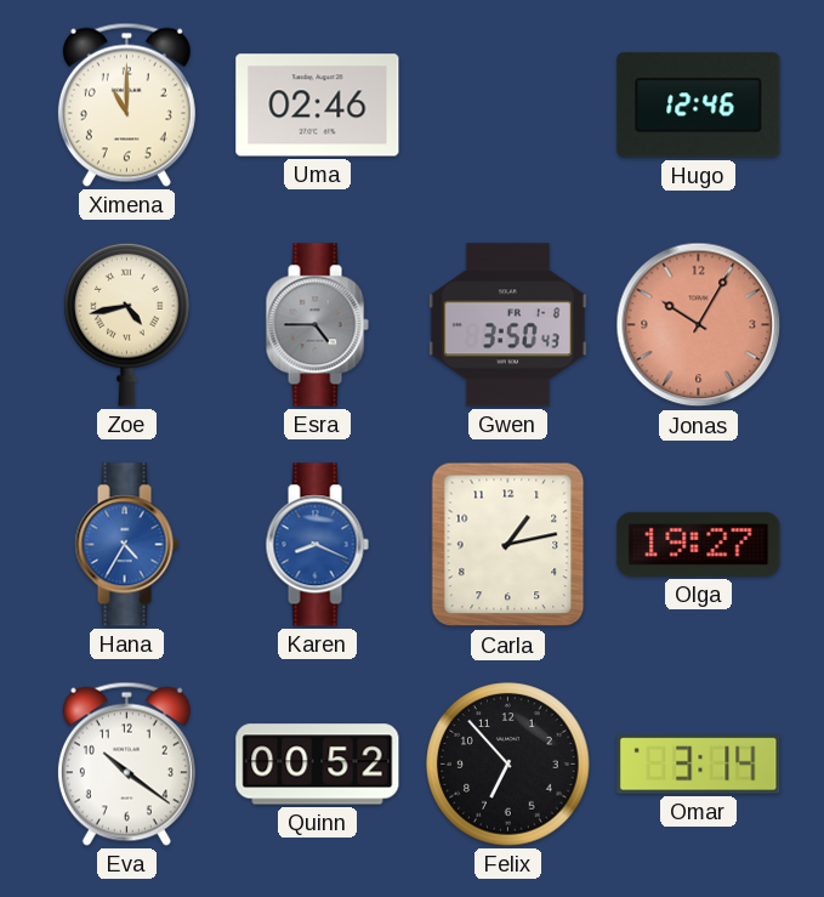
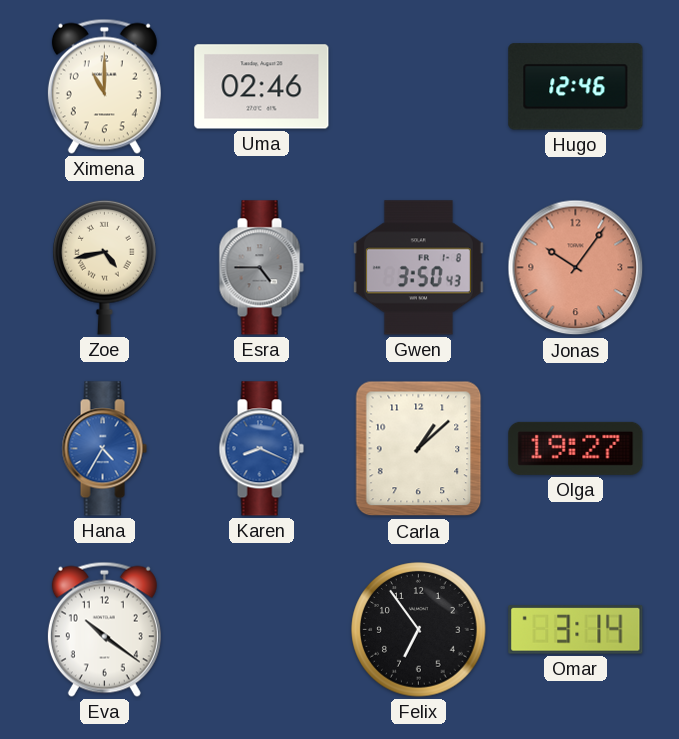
Jonas: 10:05 -> 10:06
Carla: 1:13 -> 1:08
Quinn: 00:52 -> none
Felix: 6:53 -> 6:54
